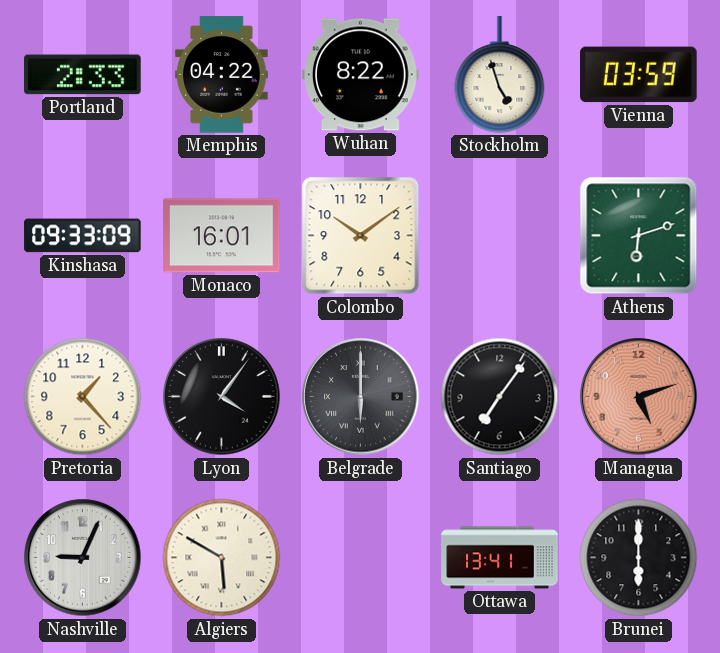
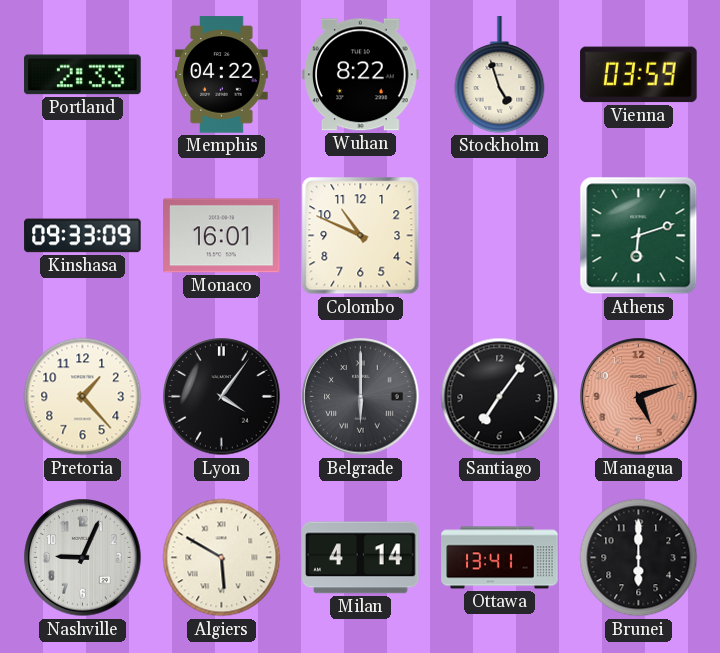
Colombo: 10:09 -> 10:49
Milan: none -> 4:14
